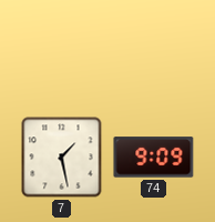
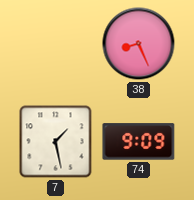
38: none -> 8:26
